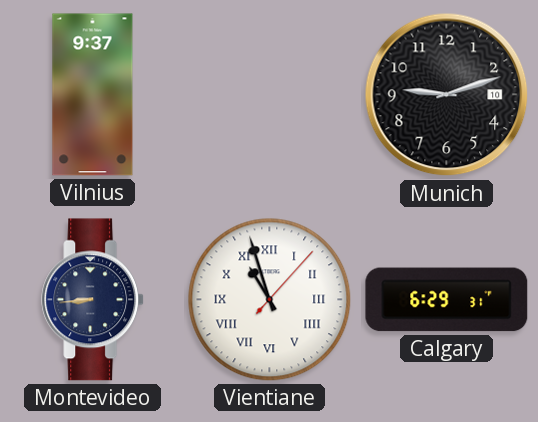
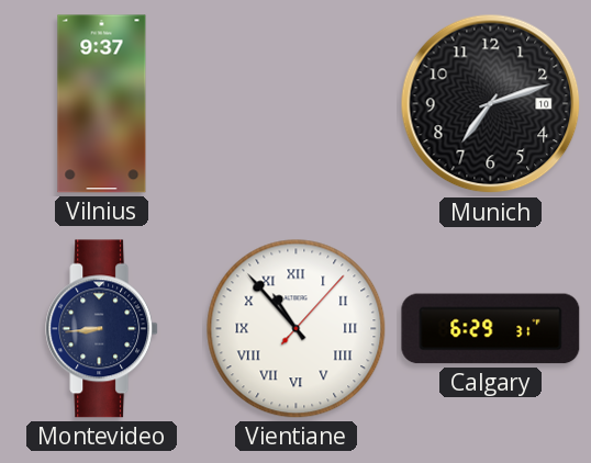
Munich: 9:12 -> 7:12
Vientiane: 10:57 -> 10:53
